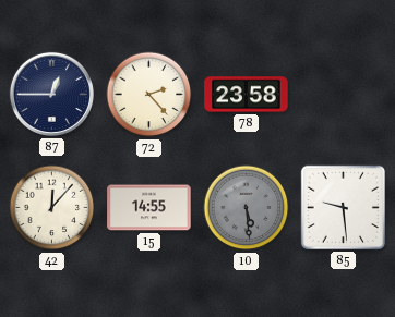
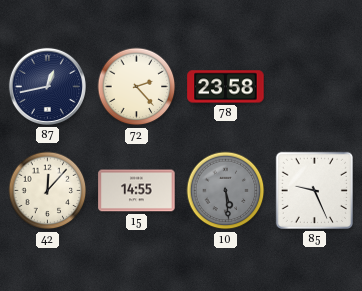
87: 12:45 -> 12:43
85: 9:29 -> 9:26
